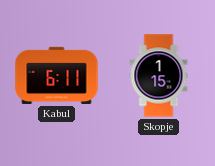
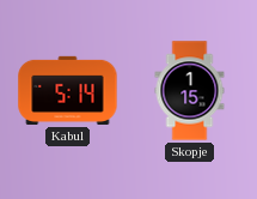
Kabul: 6:11 -> 5:14
